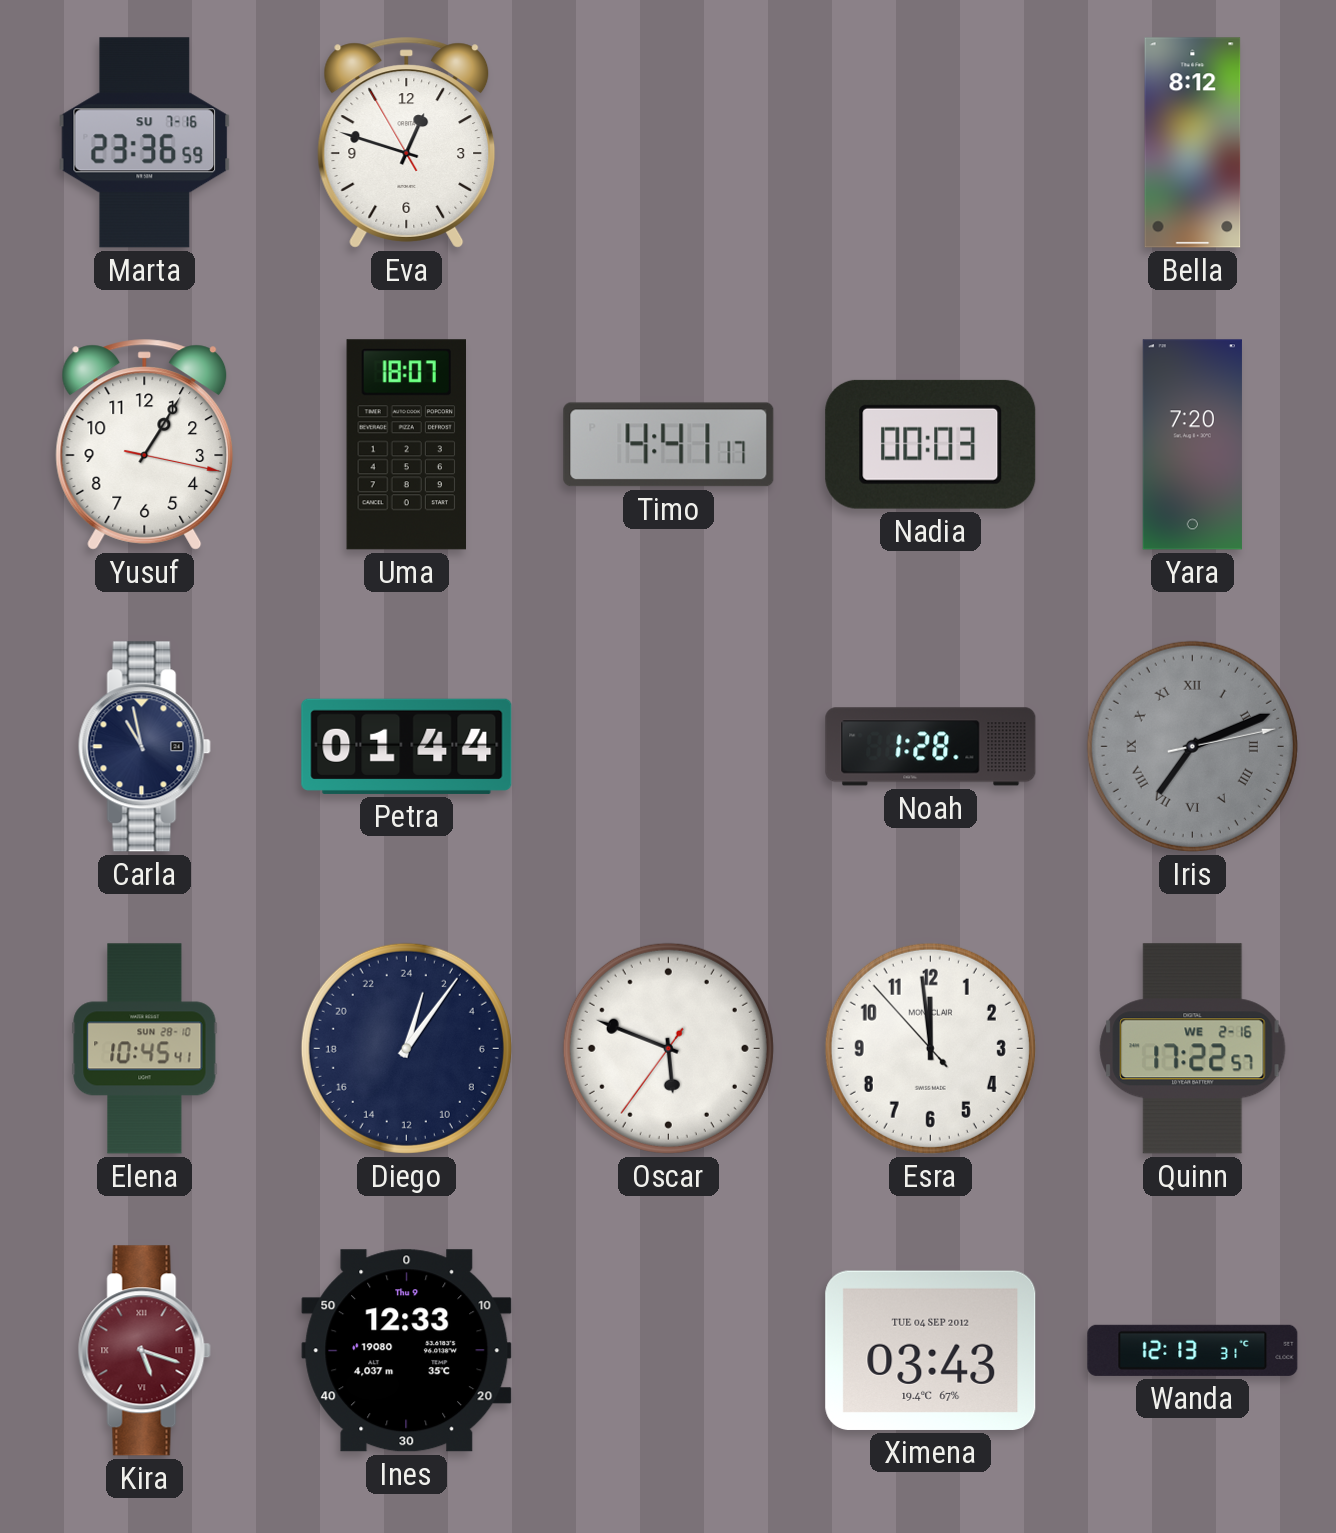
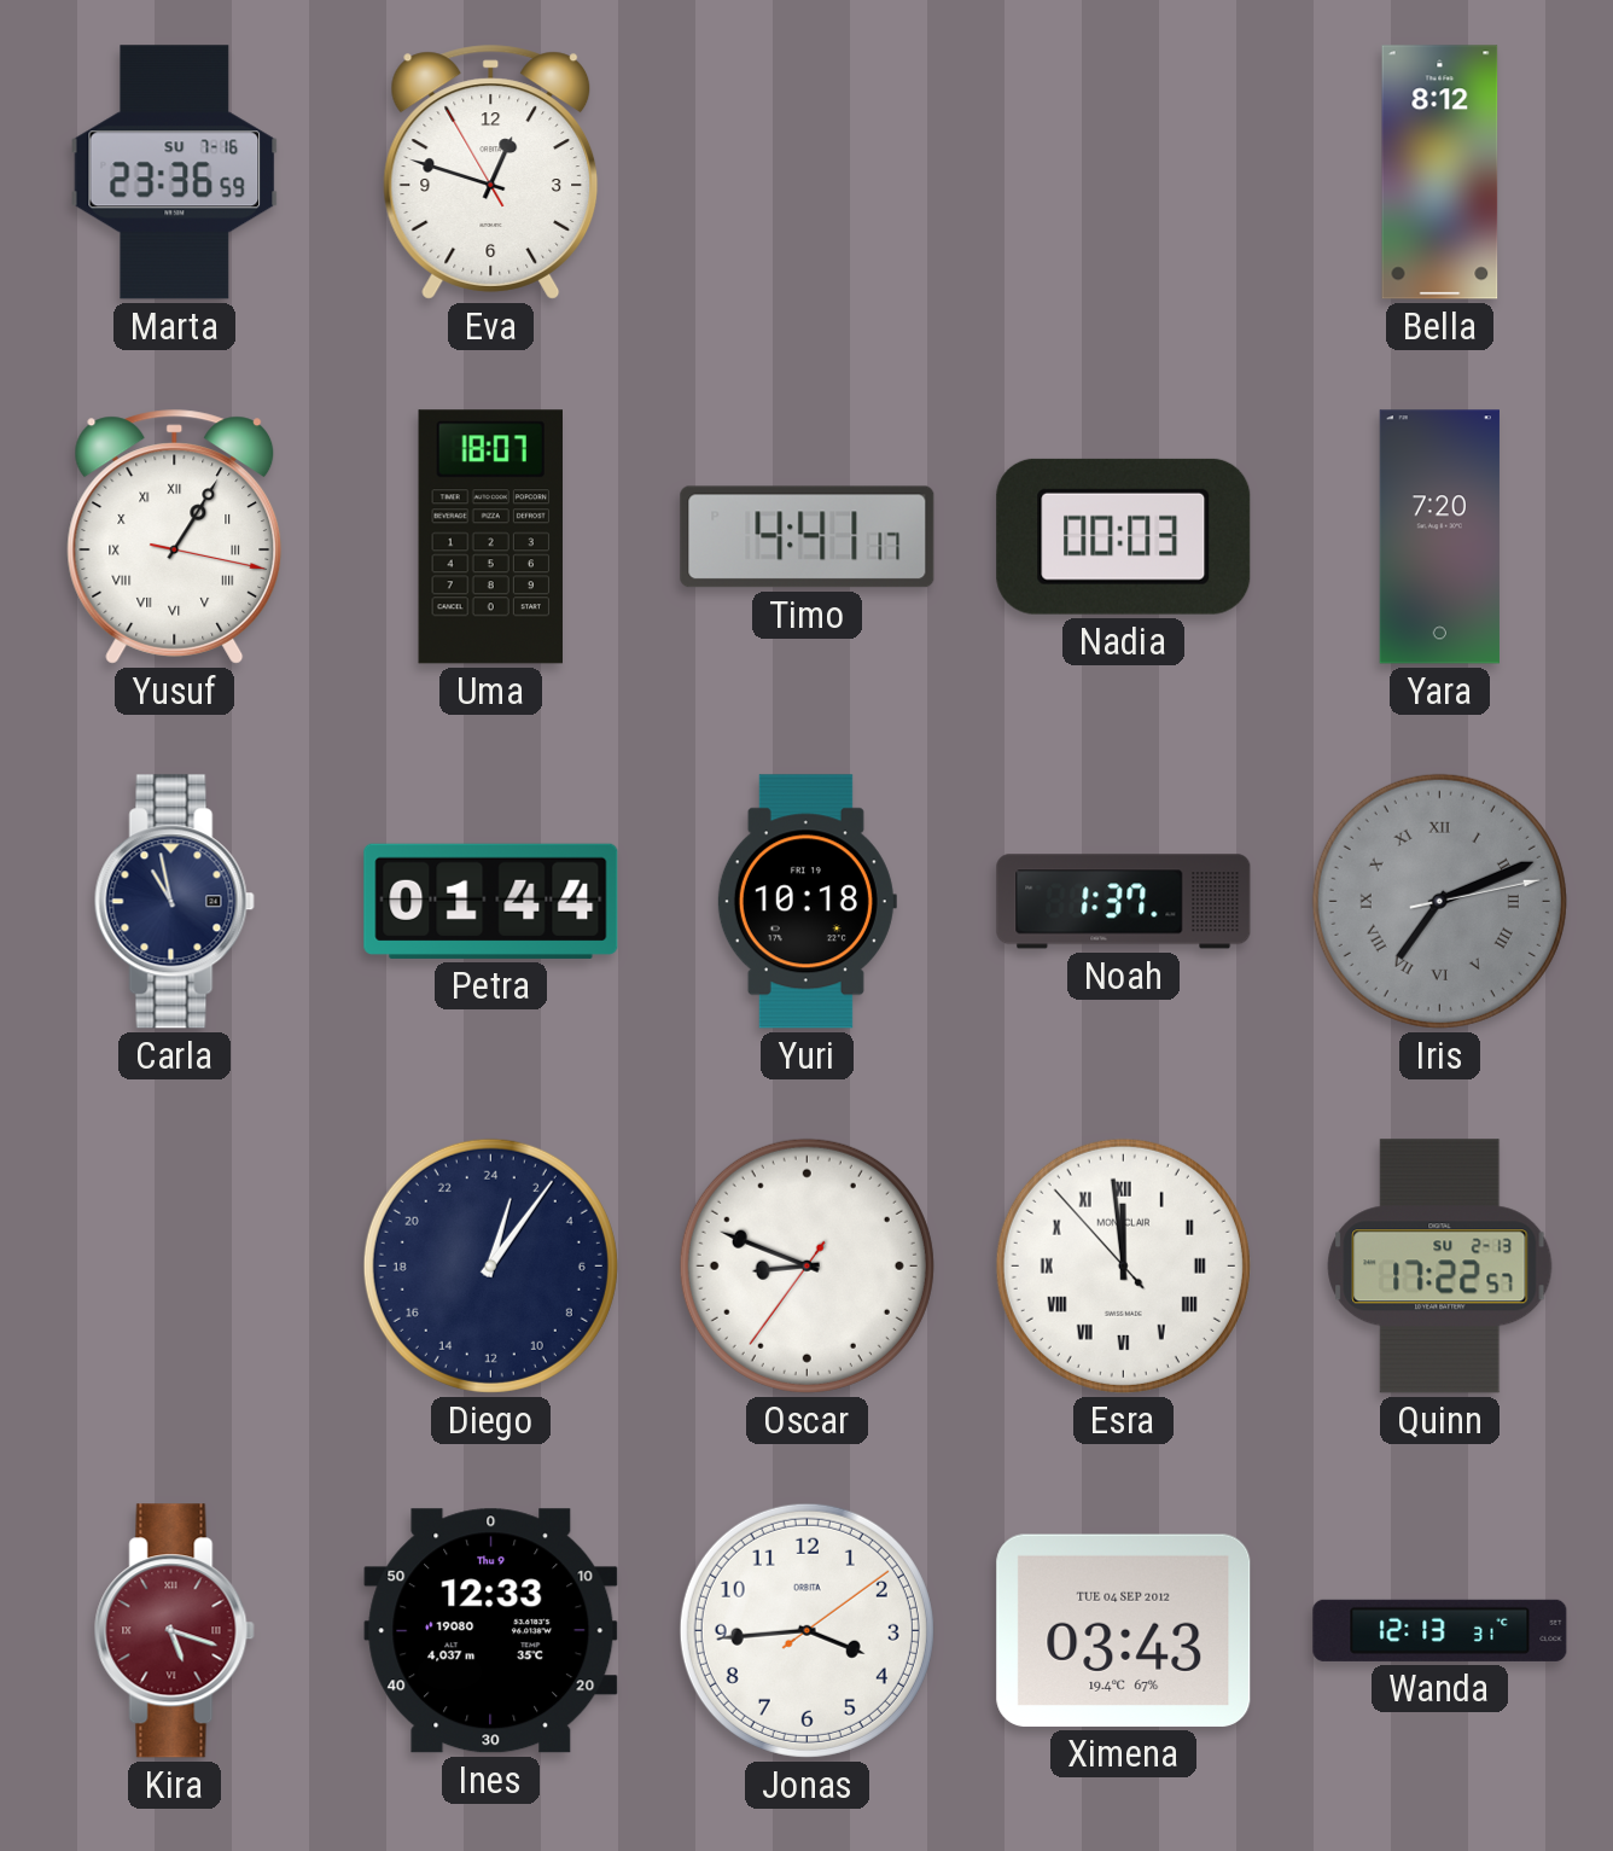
Yusuf numerals: Arabic -> Roman
Yuri: none -> 10:18
Noah: 1:28 -> 1:37
Elena: 10:45 -> none
Oscar: 5:48 -> 8:48
Esra numerals: Arabic -> Roman
Quinn date: WE 2-16 -> SU 2-13
Jonas: none -> 3:44
